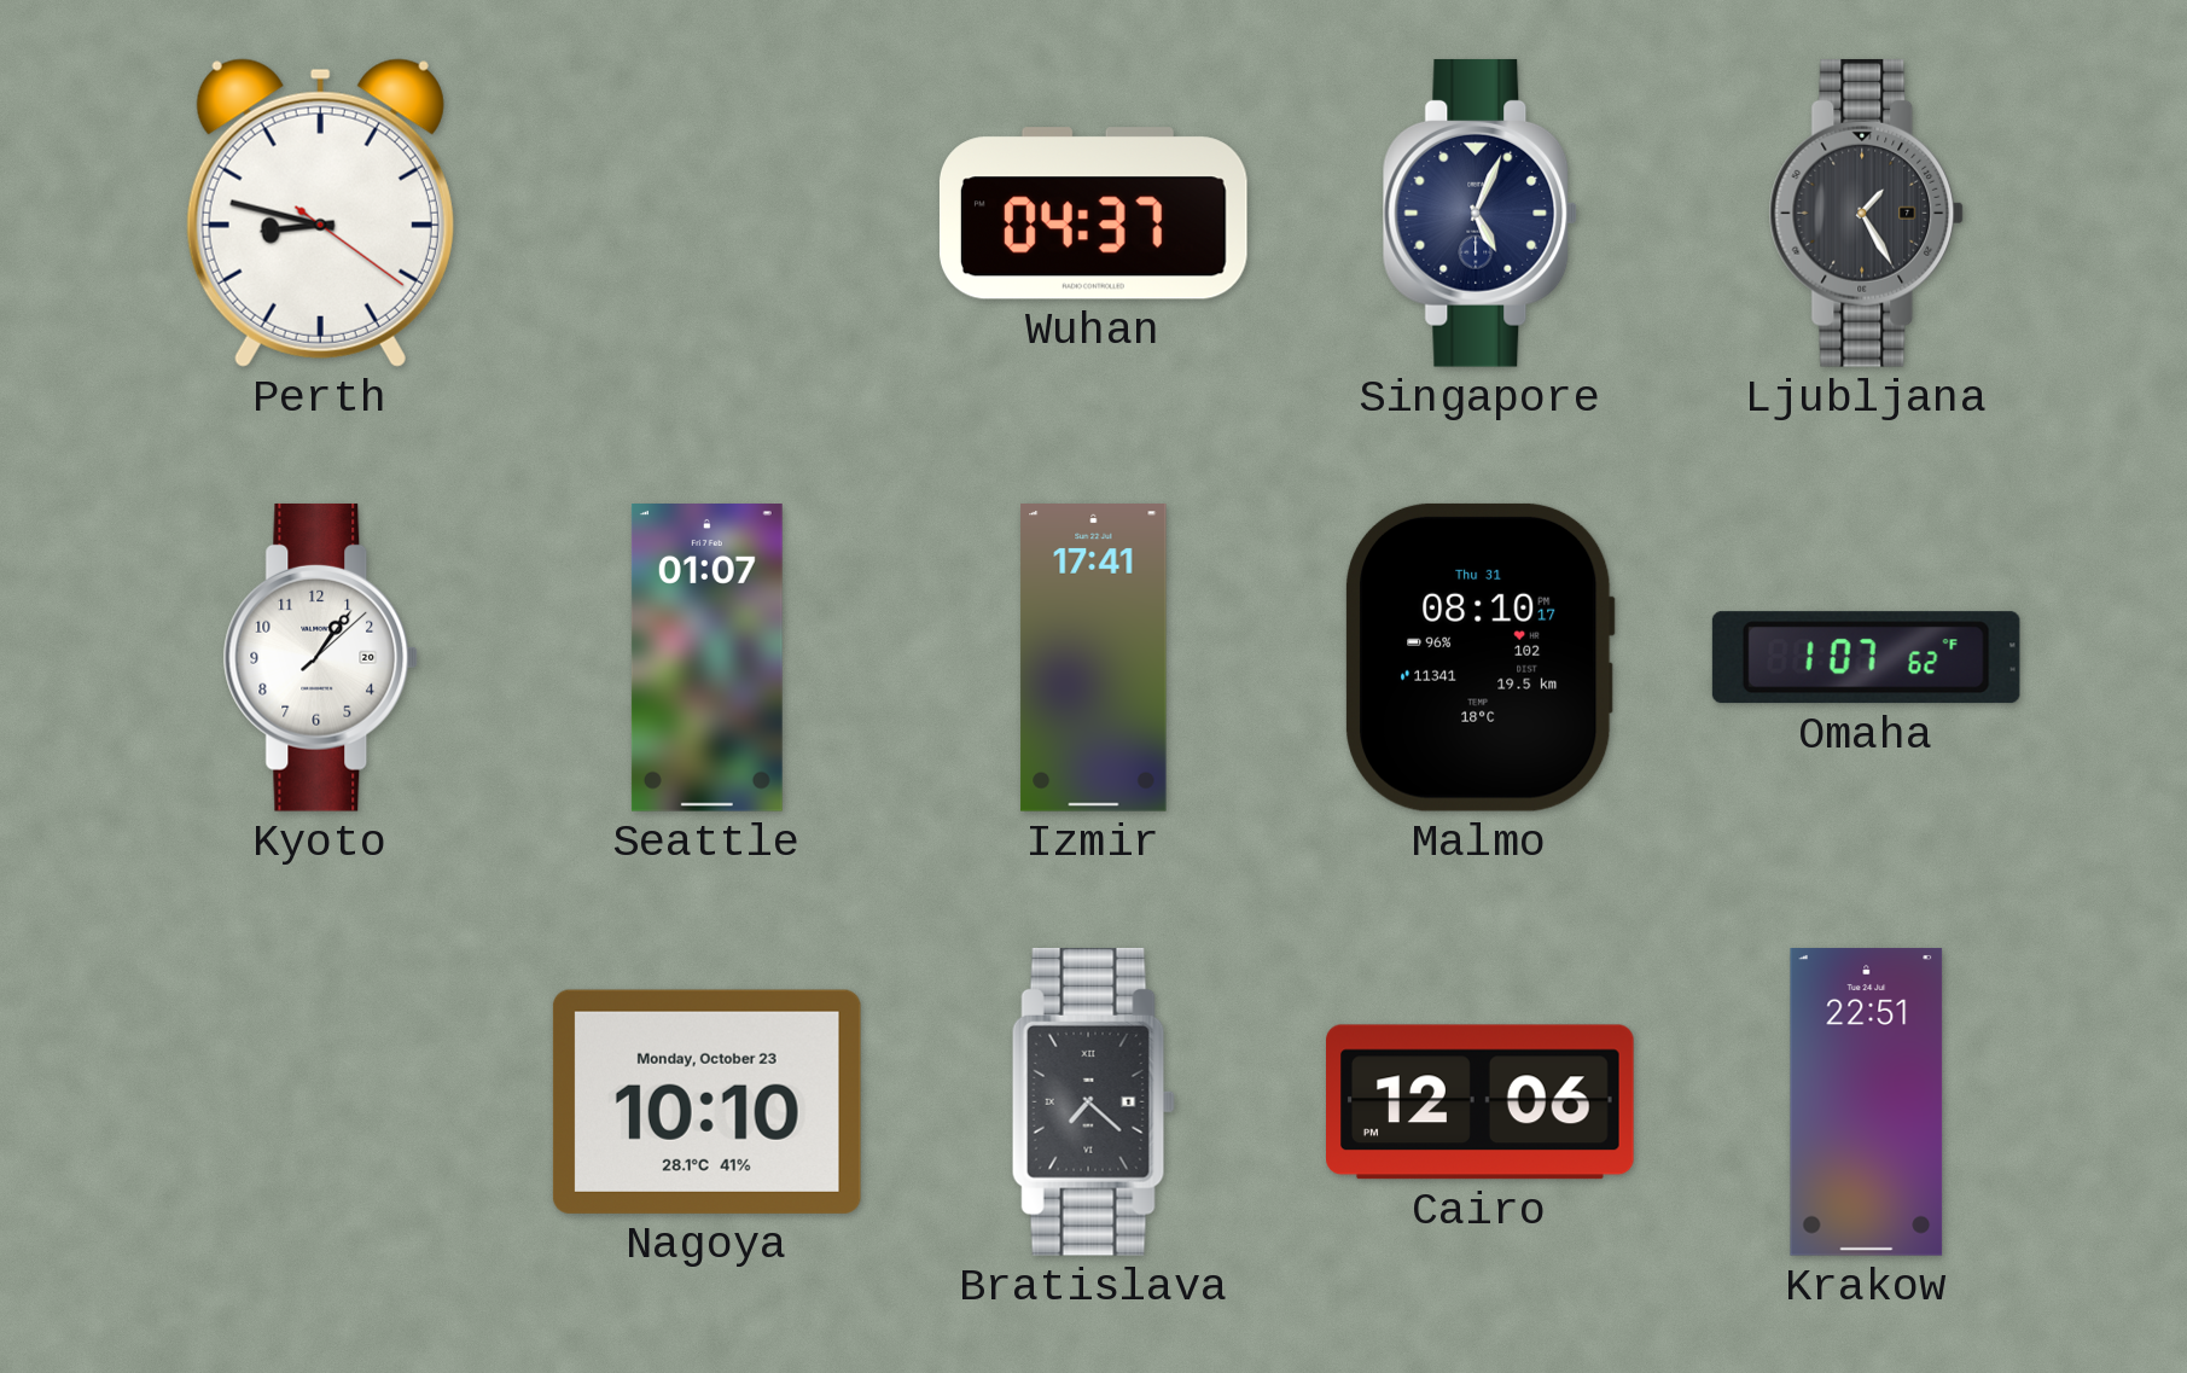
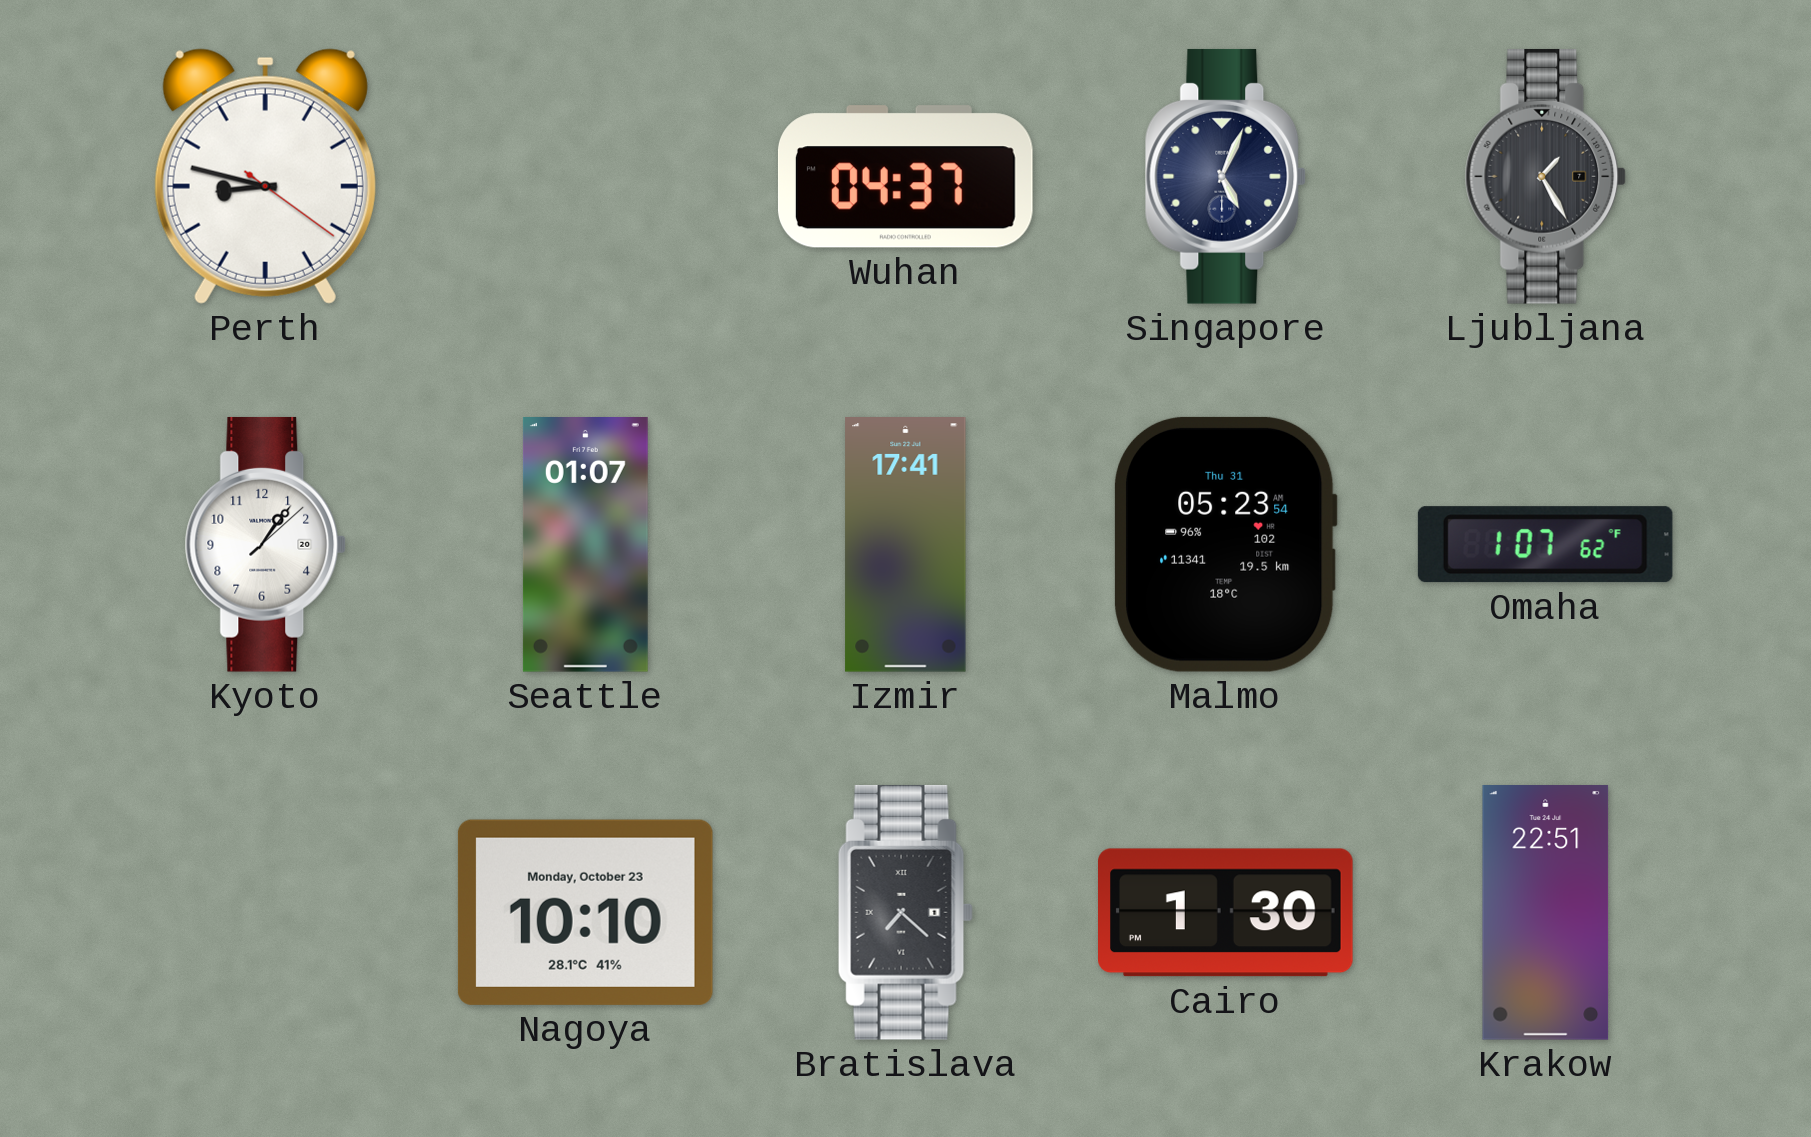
Malmo: 08:10 -> 05:23
Cairo: 12:06 -> 1:30
